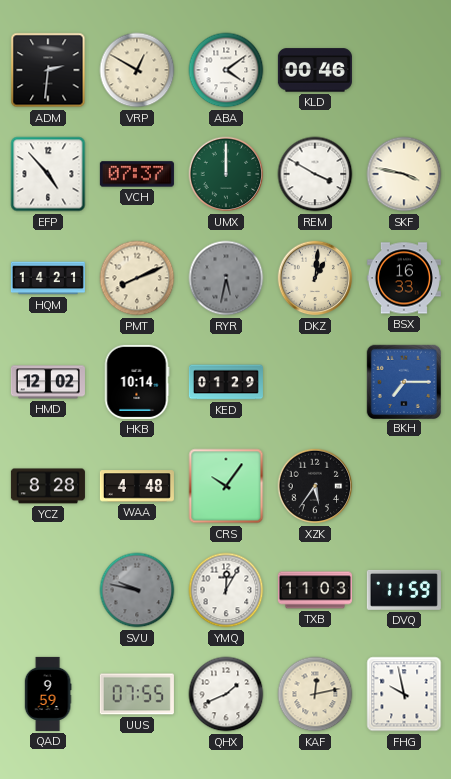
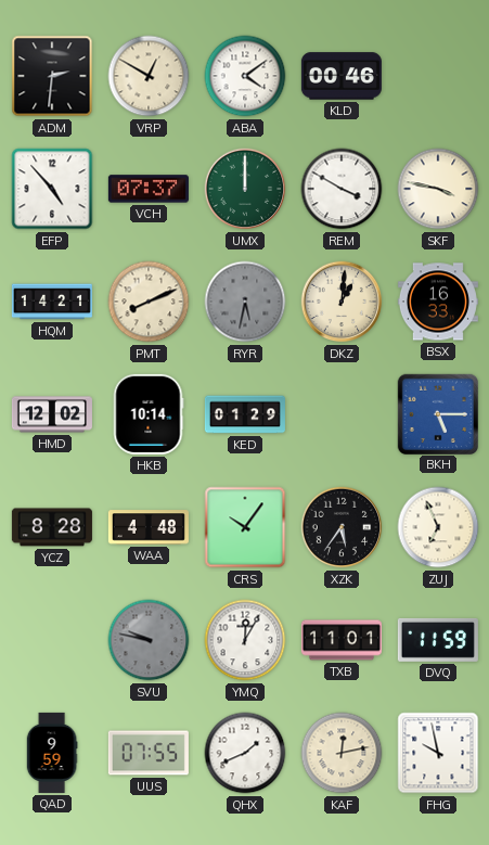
BKH: 7:15 -> 5:15
ZUJ: none -> 6:56
TXB: 11:03 -> 11:01
